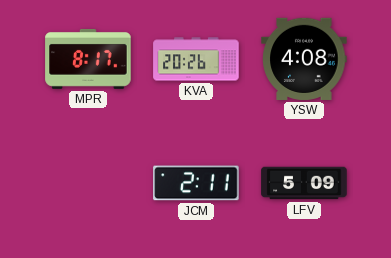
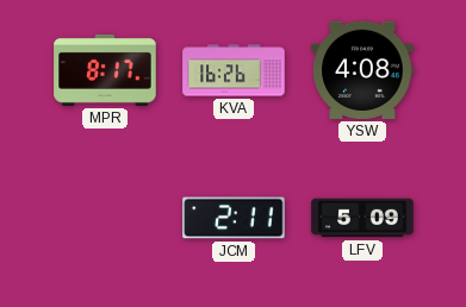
KVA: 20:26 -> 16:26
